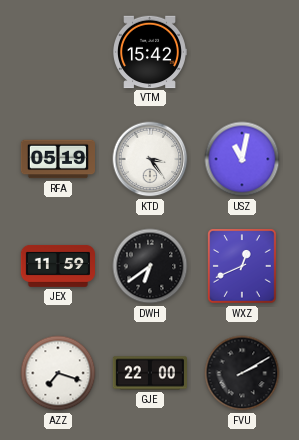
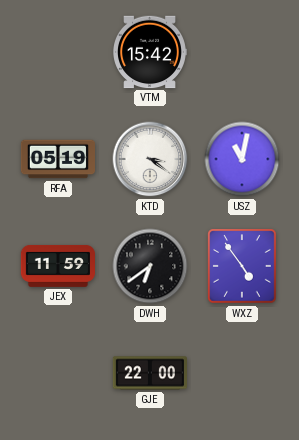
KTD: 3:24 -> 3:21
WXZ: 12:41 -> 4:54
AZZ: 7:18 -> none
FVU: 2:10 -> none
